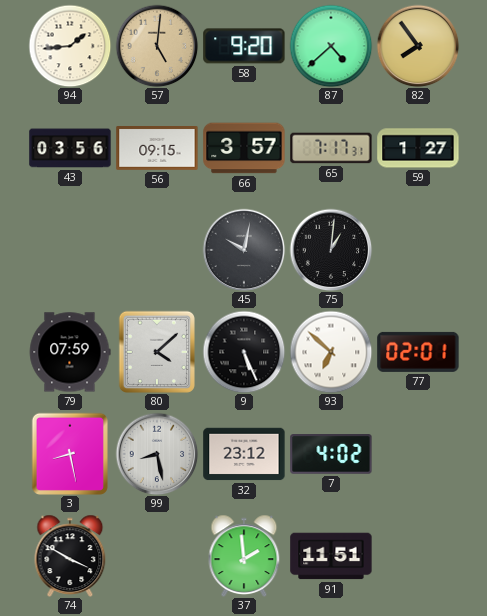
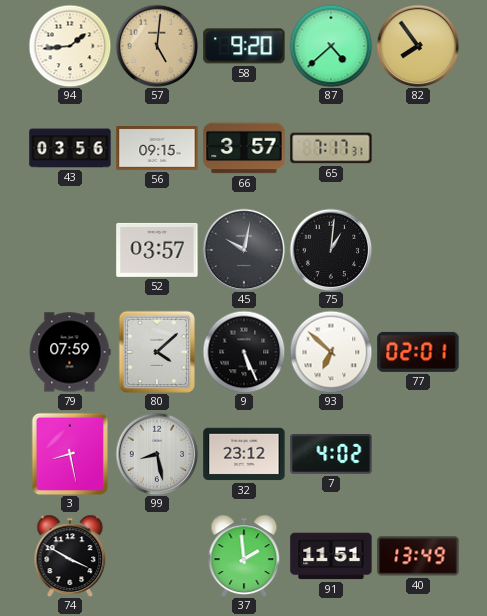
59: 1:27 -> none
52: none -> 03:57
40: none -> 13:49
